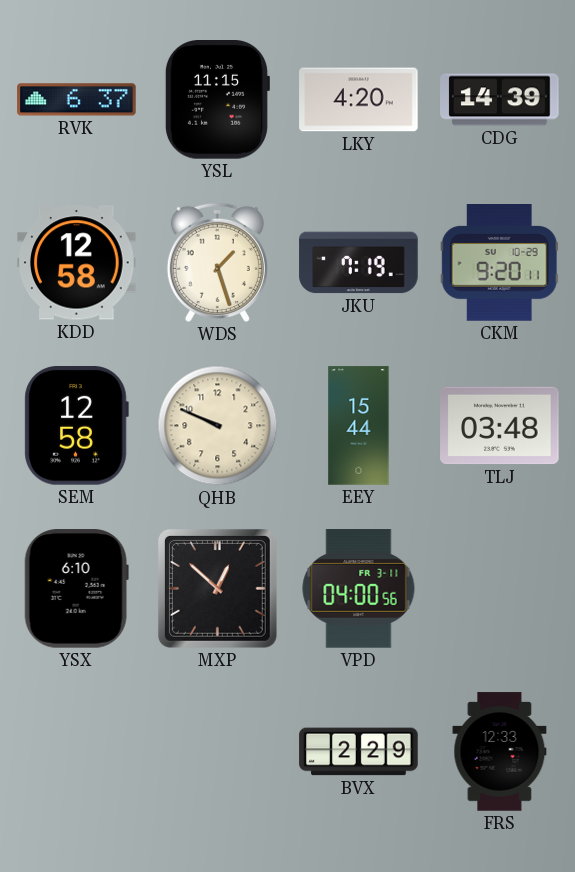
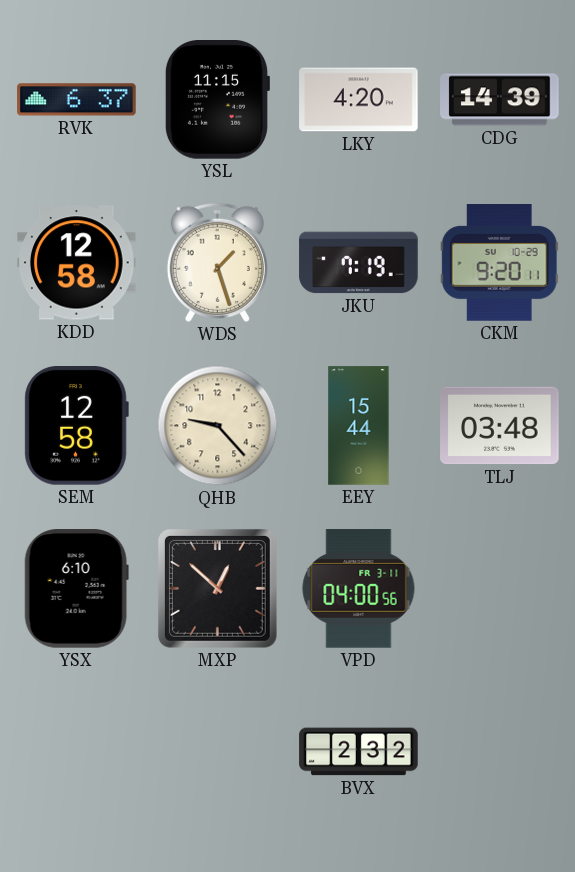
QHB: 9:49 -> 9:23
BVX: 2:29 -> 2:32
FRS: 12:33 -> none
